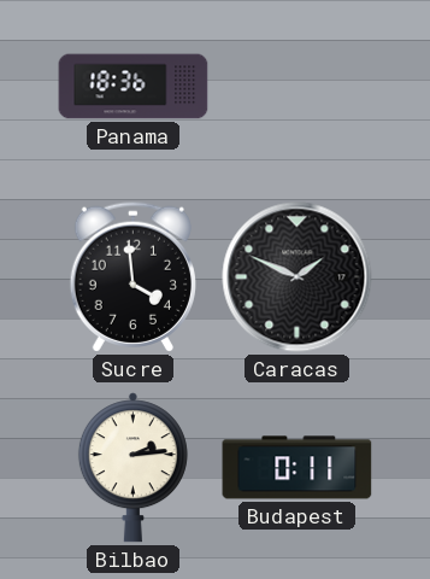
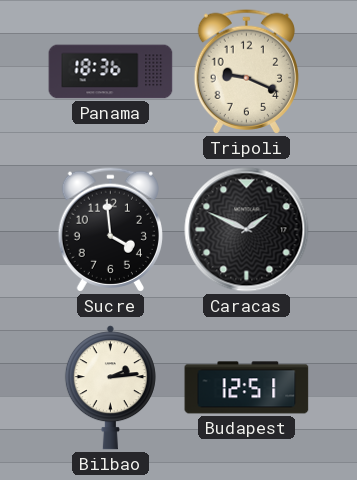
Tripoli: none -> 9:19
Budapest: 0:11 -> 12:51
